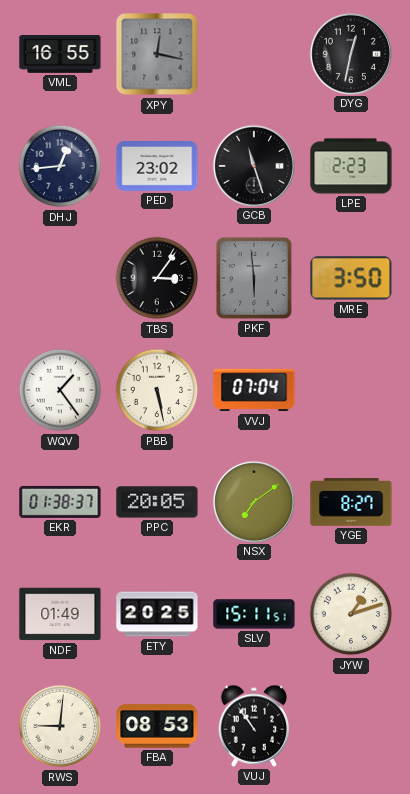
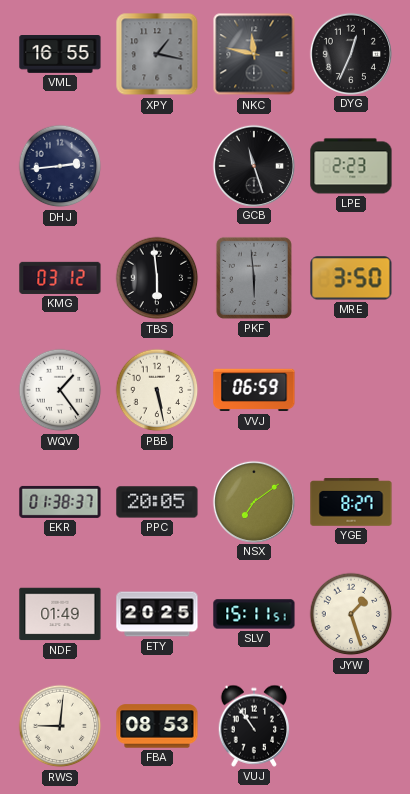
XPY: 12:17 -> 1:17
NKC: none -> 11:47
DYG: 12:32 -> 12:34
DHJ: 12:44 -> 2:44
PED: 23:02 -> none
KMG: none -> 03:12
TBS: 3:06 -> 5:59
VVJ: 07:04 -> 06:59
JYW: 1:12 -> 1:27
